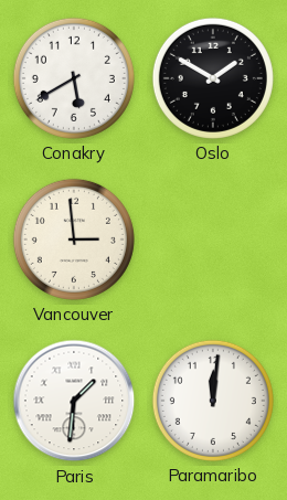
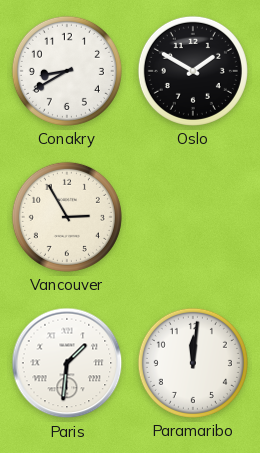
Conakry: 5:40 -> 8:40
Vancouver: 2:59 -> 2:55
